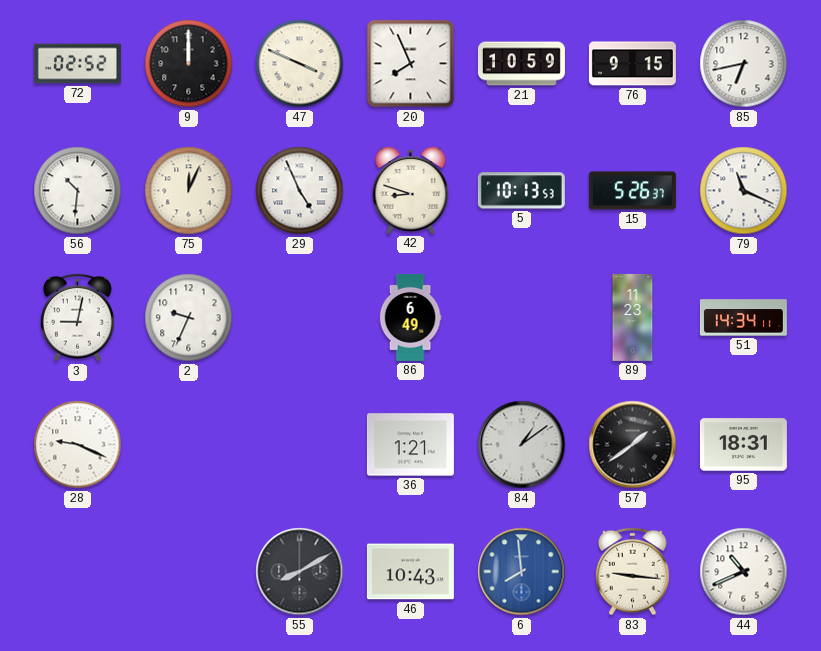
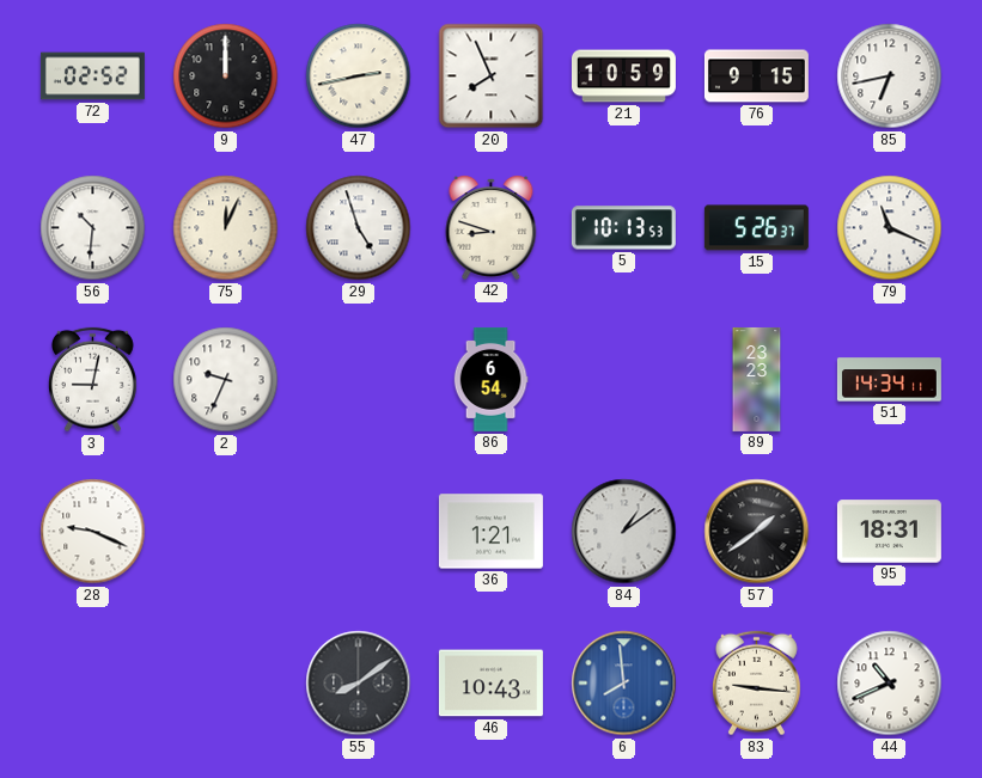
47: 3:49 -> 2:43
29: 4:56 -> 4:57
86: 6:49 -> 6:54
89: 11:23 -> 23:23
55: 8:10 -> 8:09
